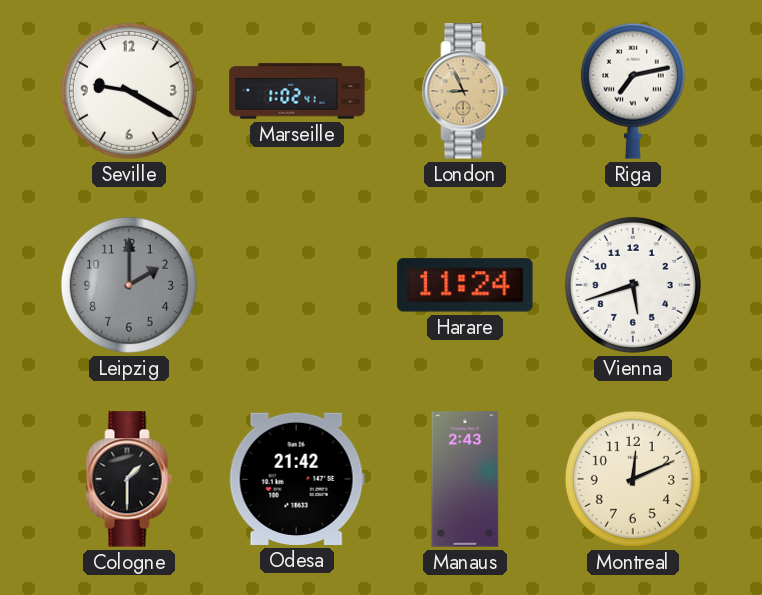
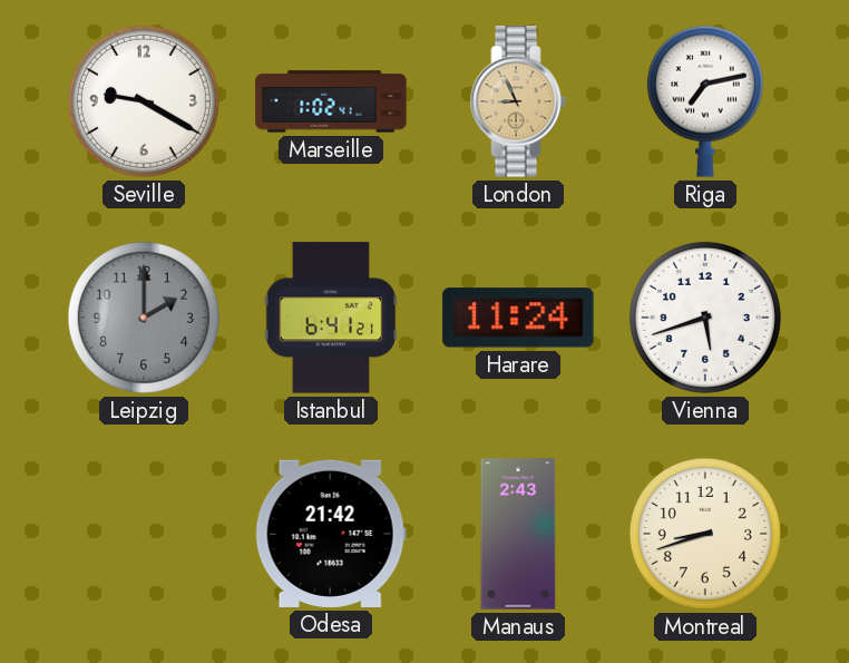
Istanbul: none -> 6:41
Cologne: 1:30 -> none
Montreal: 12:11 -> 8:42
